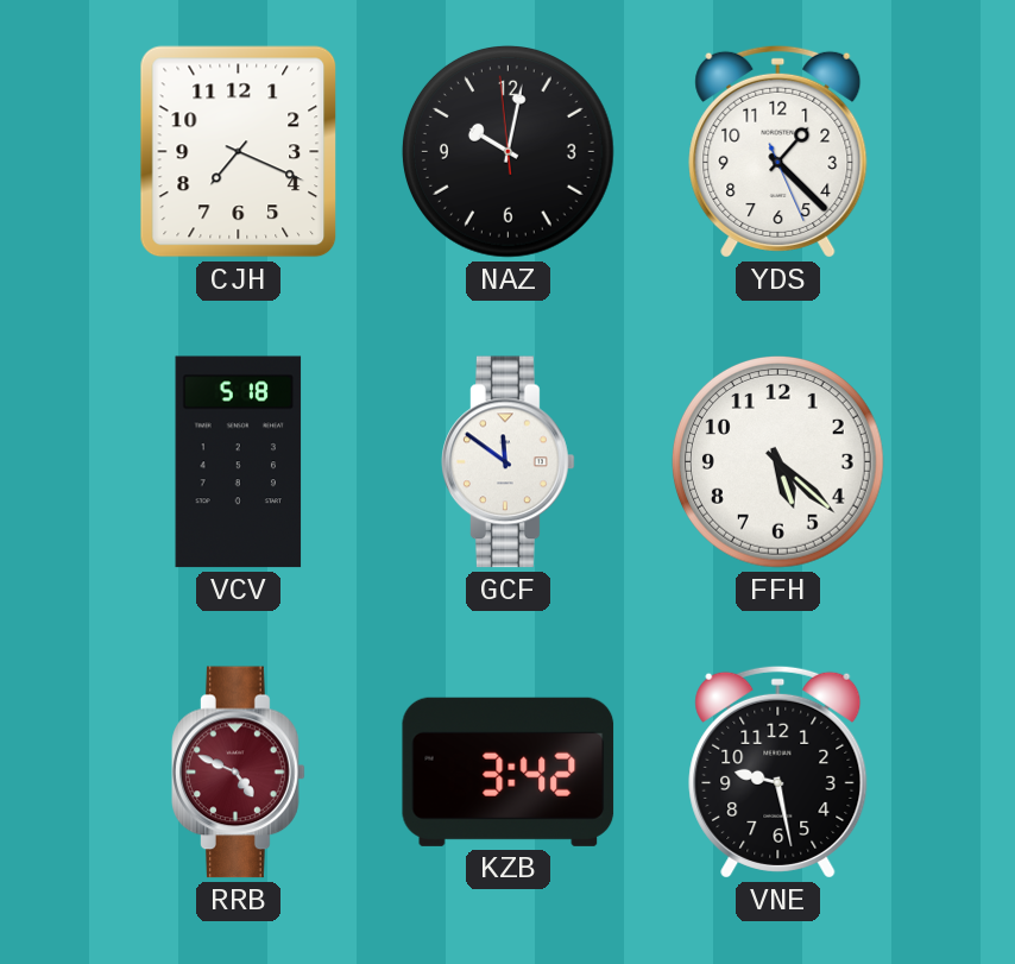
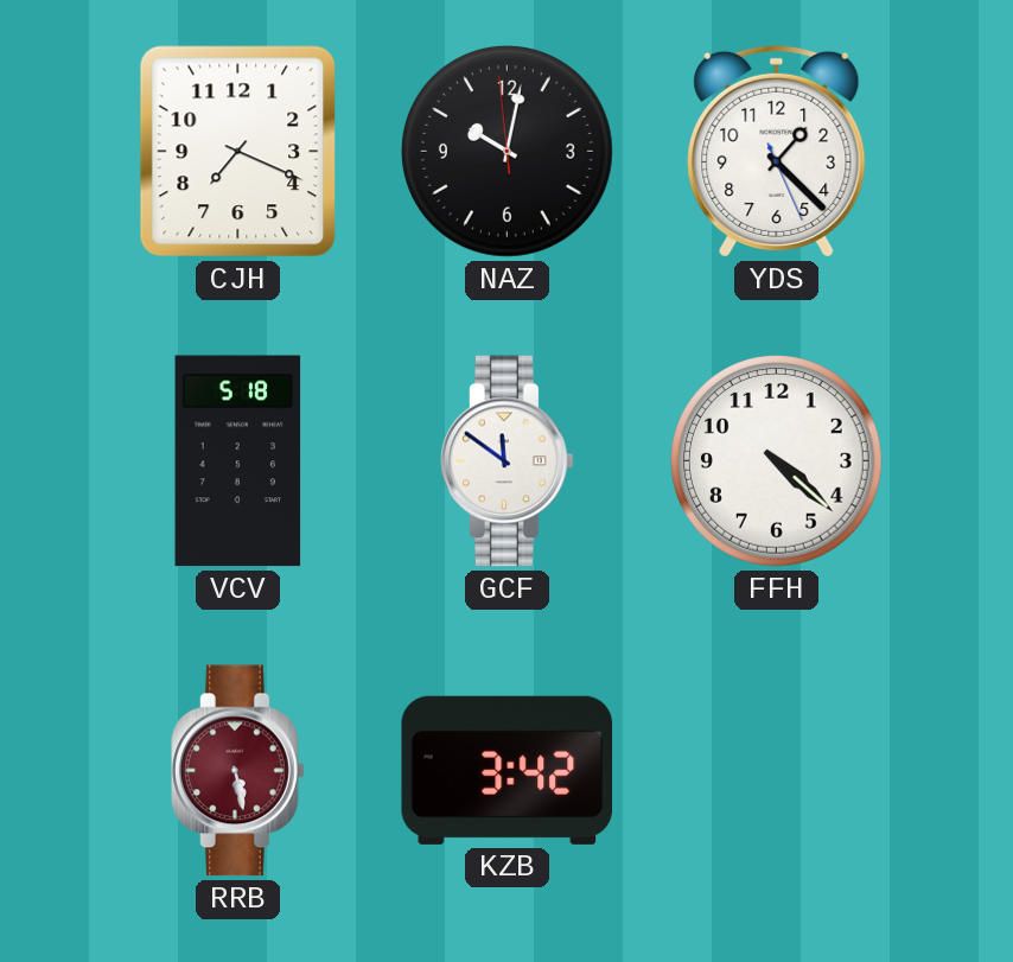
FFH: 5:22 -> 4:22
RRB: 4:49 -> 5:28
VNE: 9:28 -> none
